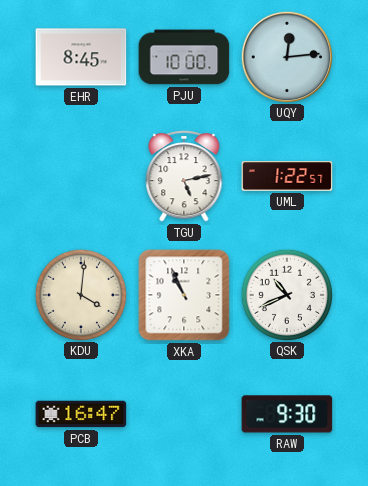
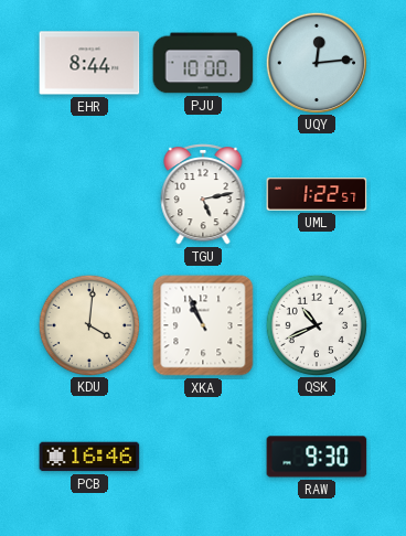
EHR: 8:45 -> 8:44
PCB: 16:47 -> 16:46
